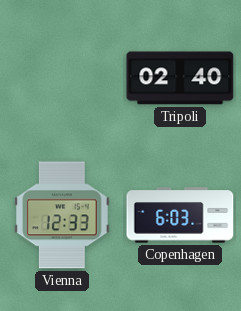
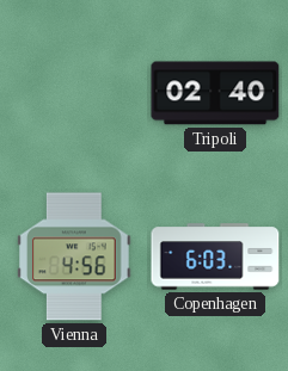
Vienna: 12:33 -> 4:56
